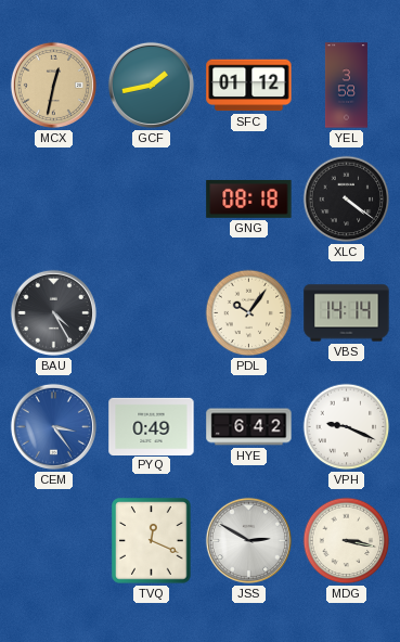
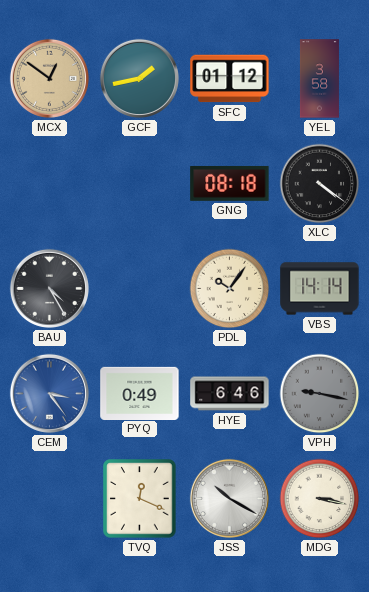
MCX: 12:32 -> 12:51
HYE: 6:42 -> 6:46
VPH: 9:19 -> 9:17
VPH dial: white -> grey
JSS: 2:50 -> 10:20
